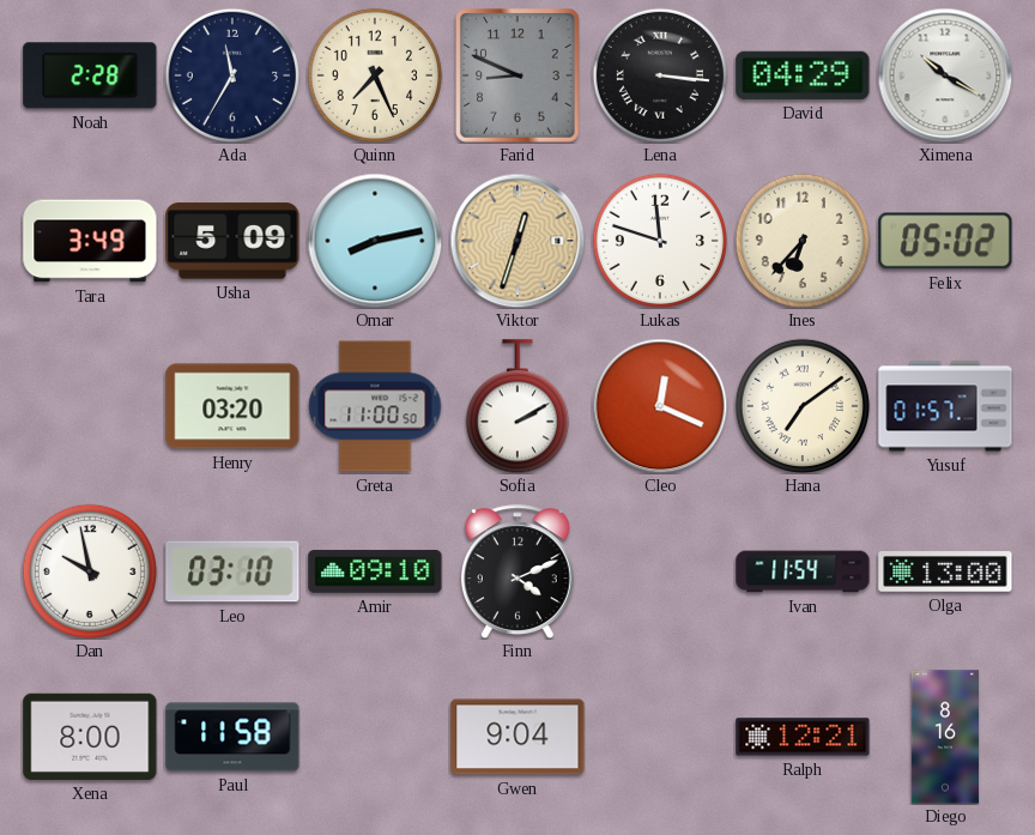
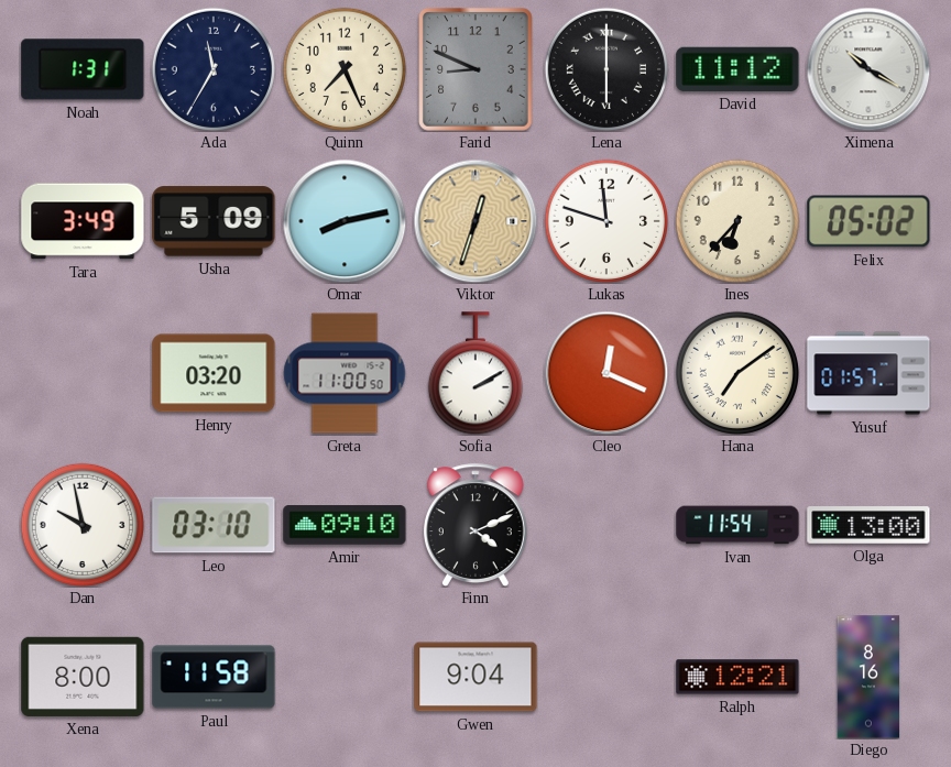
Noah: 2:28 -> 1:31
Lena: 3:16 -> 6:00
David: 04:29 -> 11:12
